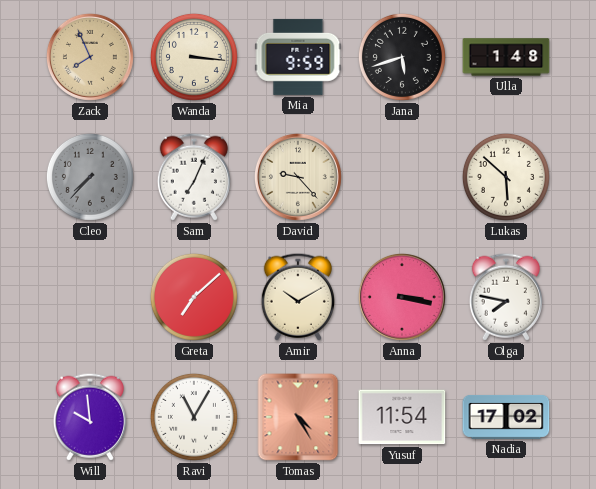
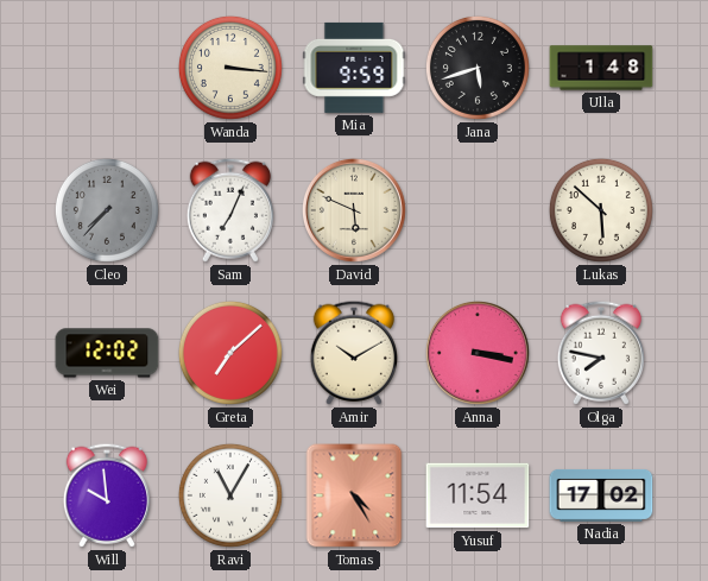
Zack: 7:56 -> none
David: 9:23 -> 5:49
Wei: none -> 12:02
